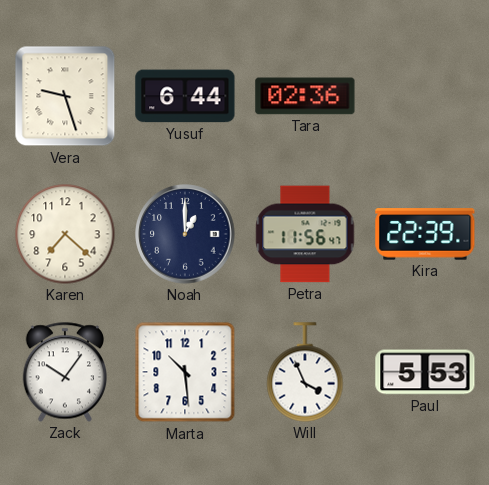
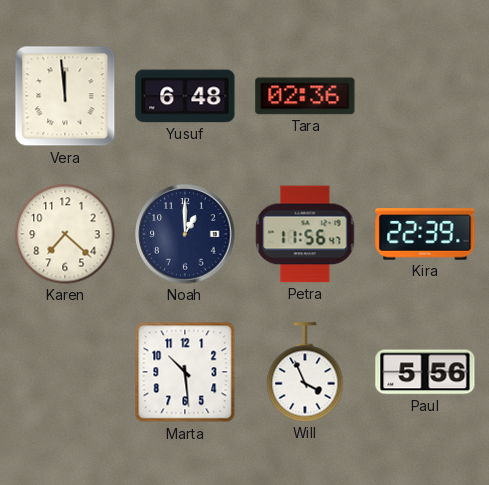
Vera: 9:27 -> 11:59
Yusuf: 6:44 -> 6:48
Zack: 10:06 -> none
Paul: 5:53 -> 5:56
